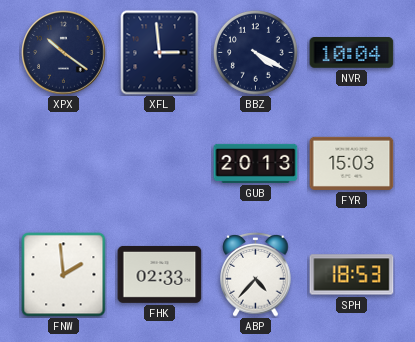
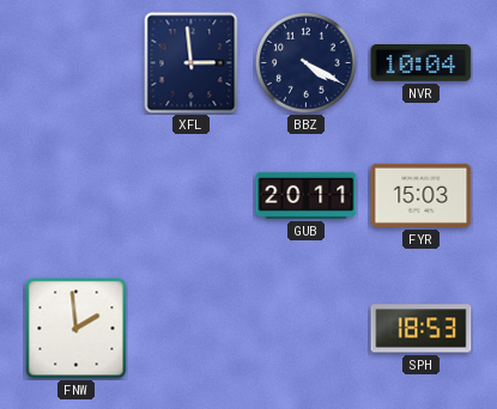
XPX: 10:21 -> none
GUB: 20:13 -> 20:11
FHK: 02:33 -> none
ABP: 4:37 -> none
